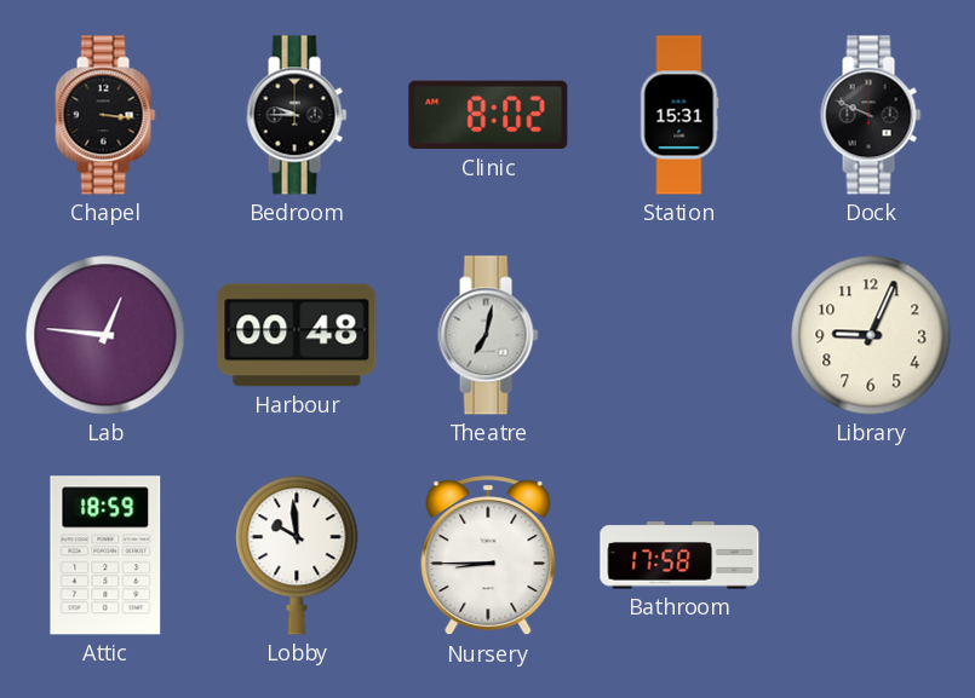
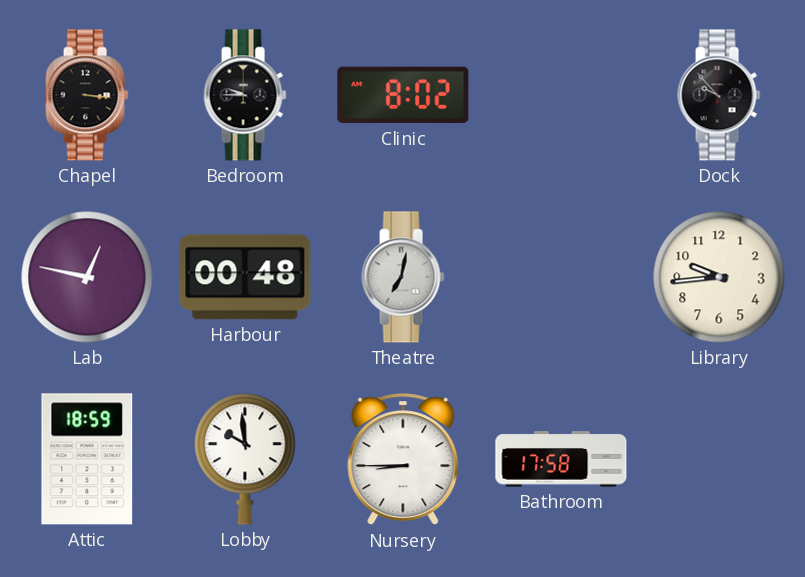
Station: 15:31 -> none
Dock: 9:49 -> 9:53
Lab: 12:46 -> 12:47
Library: 9:04 -> 9:44
